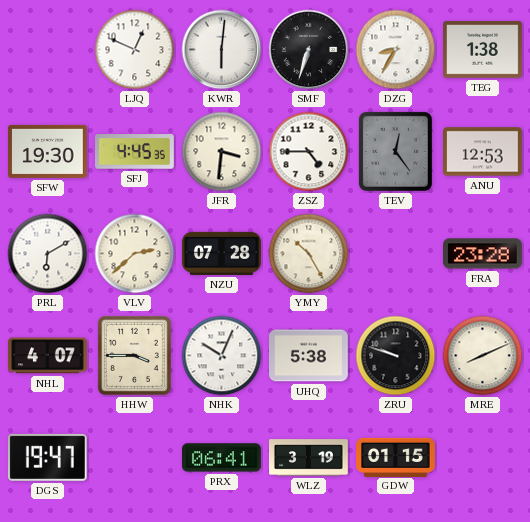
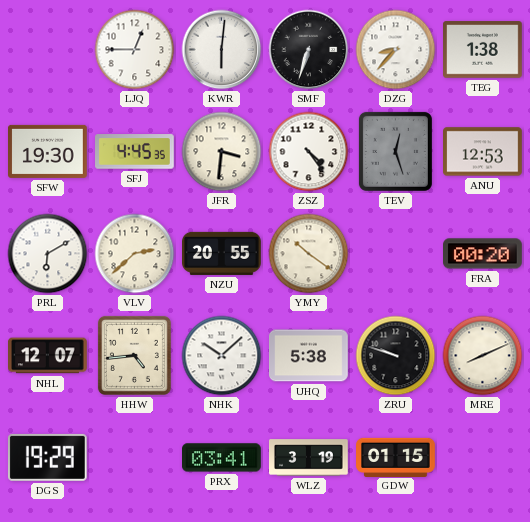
LJQ: 12:49 -> 12:45
DZG: 8:35 -> 8:37
ZSZ: 4:45 -> 4:24
TEV: 12:24 -> 12:27
NZU: 07:28 -> 20:55
YMY: 10:25 -> 10:21
FRA: 23:28 -> 00:20
NHL: 4:07 -> 12:07
HHW: 3:45 -> 4:44
NHK: 10:04 -> 10:08
DGS: 19:47 -> 19:29
PRX: 06:41 -> 03:41
